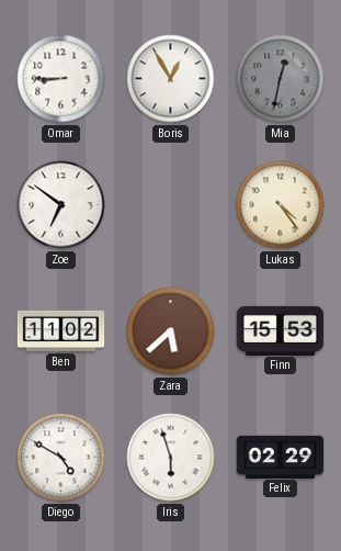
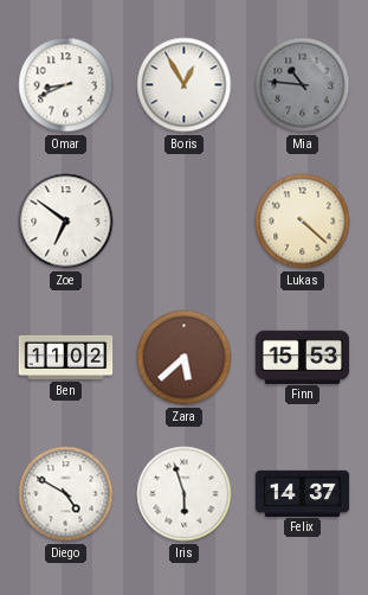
Omar: 8:45 -> 8:41
Mia: 12:32 -> 10:46
Lukas: 4:24 -> 4:22
Felix: 02:29 -> 14:37
